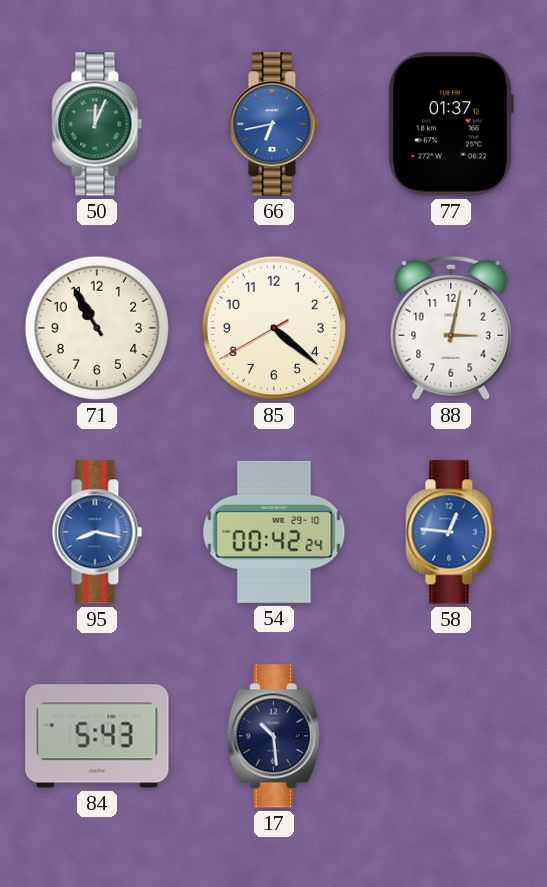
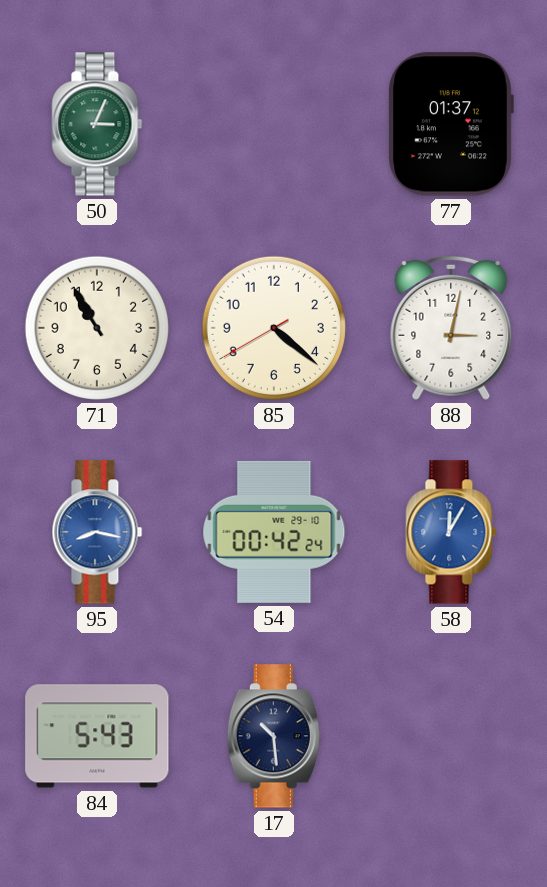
50: 12:04 -> 3:04
66: 6:43 -> none
58: 12:46 -> 12:05
